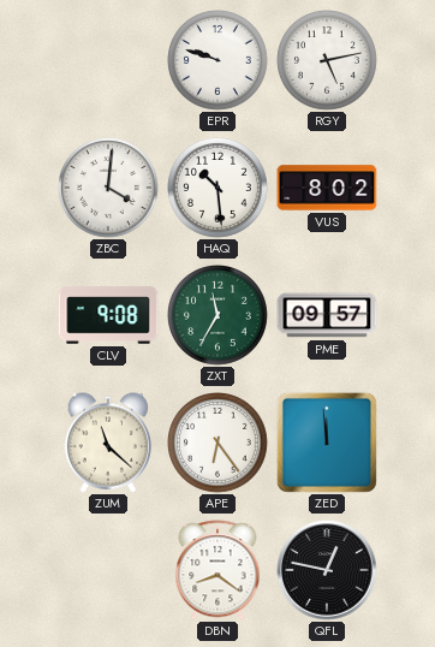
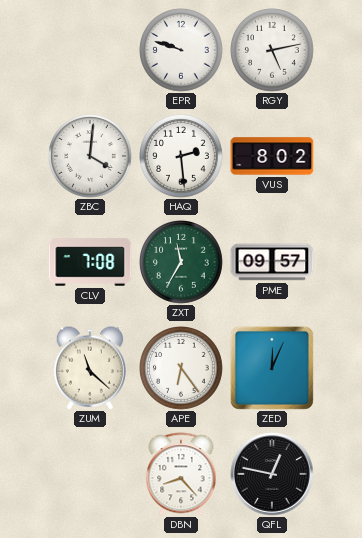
HAQ: 10:29 -> 2:29
CLV: 9:08 -> 7:08
ZED: 11:59 -> 12:04
DBN: 8:21 -> 8:23
